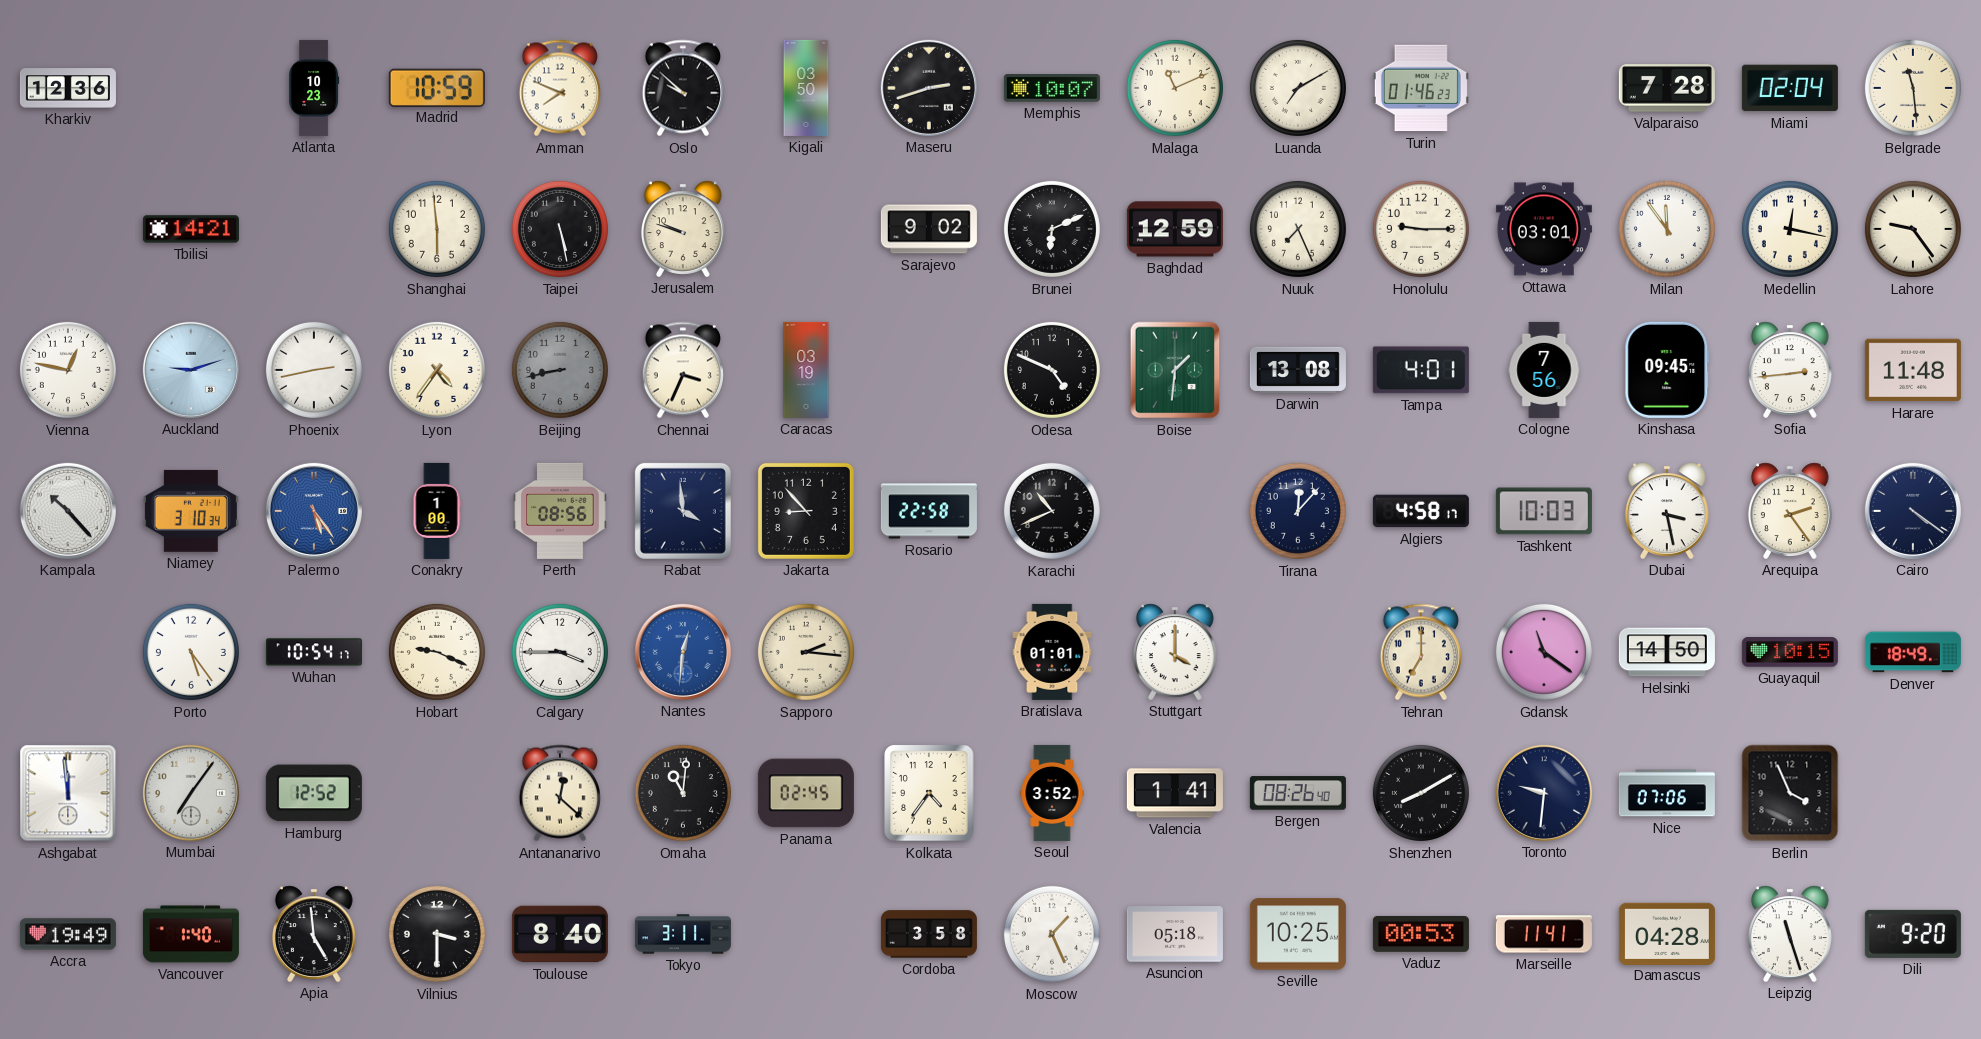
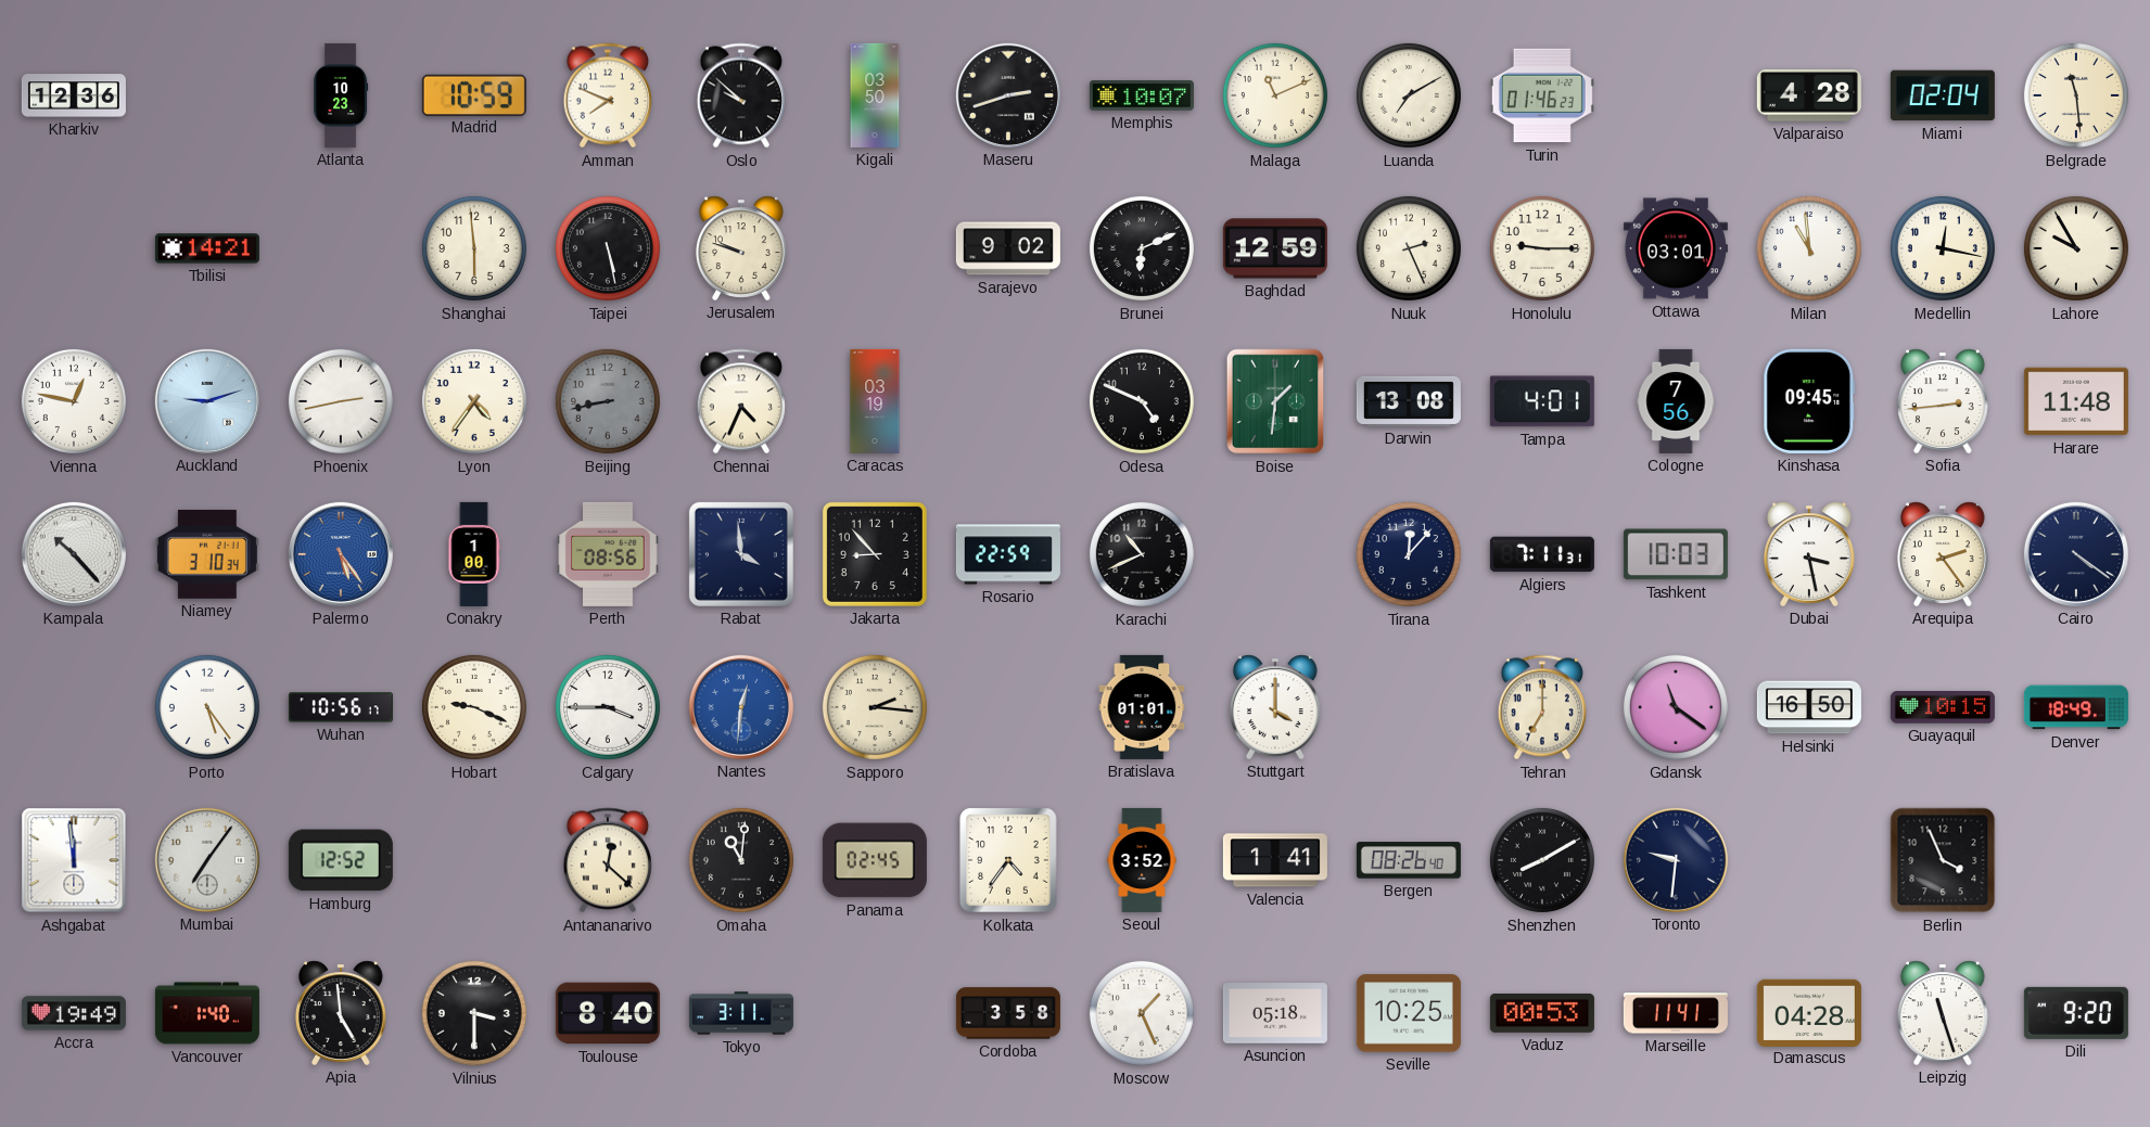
Valparaiso: 7:28 -> 4:28
Nuuk: 7:26 -> 2:26
Milan: 11:54 -> 10:59
Lahore: 9:24 -> 9:55
Chennai: 3:34 -> 4:34
Rosario: 22:58 -> 22:59
Algiers: 4:58 -> 7:11
Wuhan: 10:54 -> 10:56
Helsinki: 14:50 -> 16:50
Nice: 07:06 -> none
